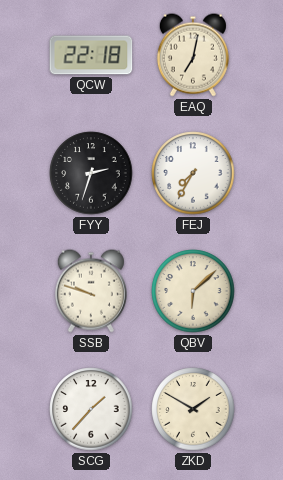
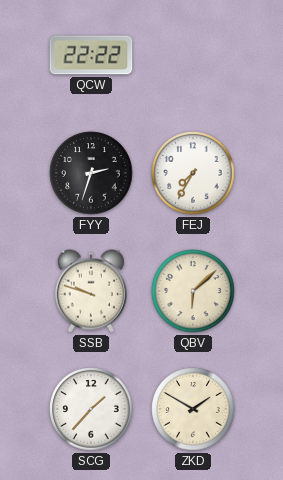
QCW: 22:18 -> 22:22
EAQ: 7:02 -> none
